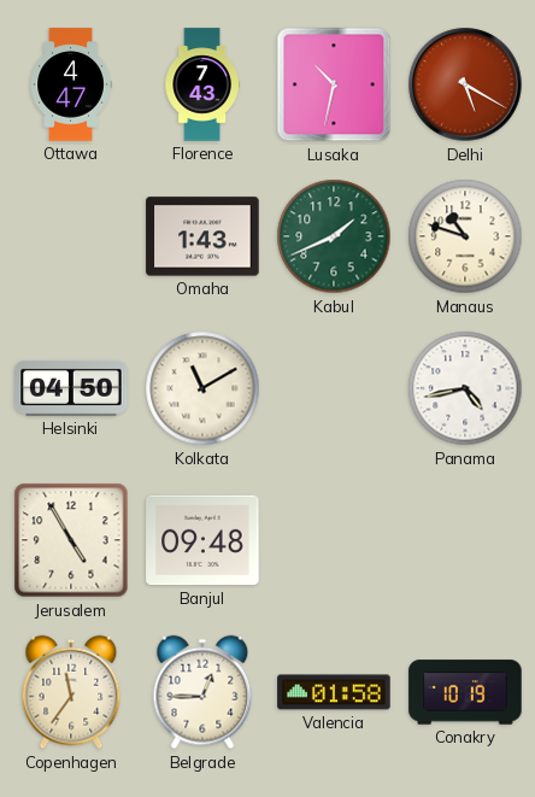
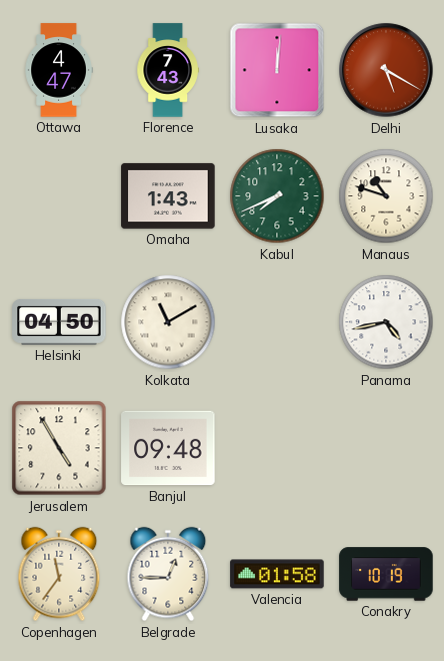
Lusaka: 10:32 -> 12:01
Kabul: 1:41 -> 7:41
